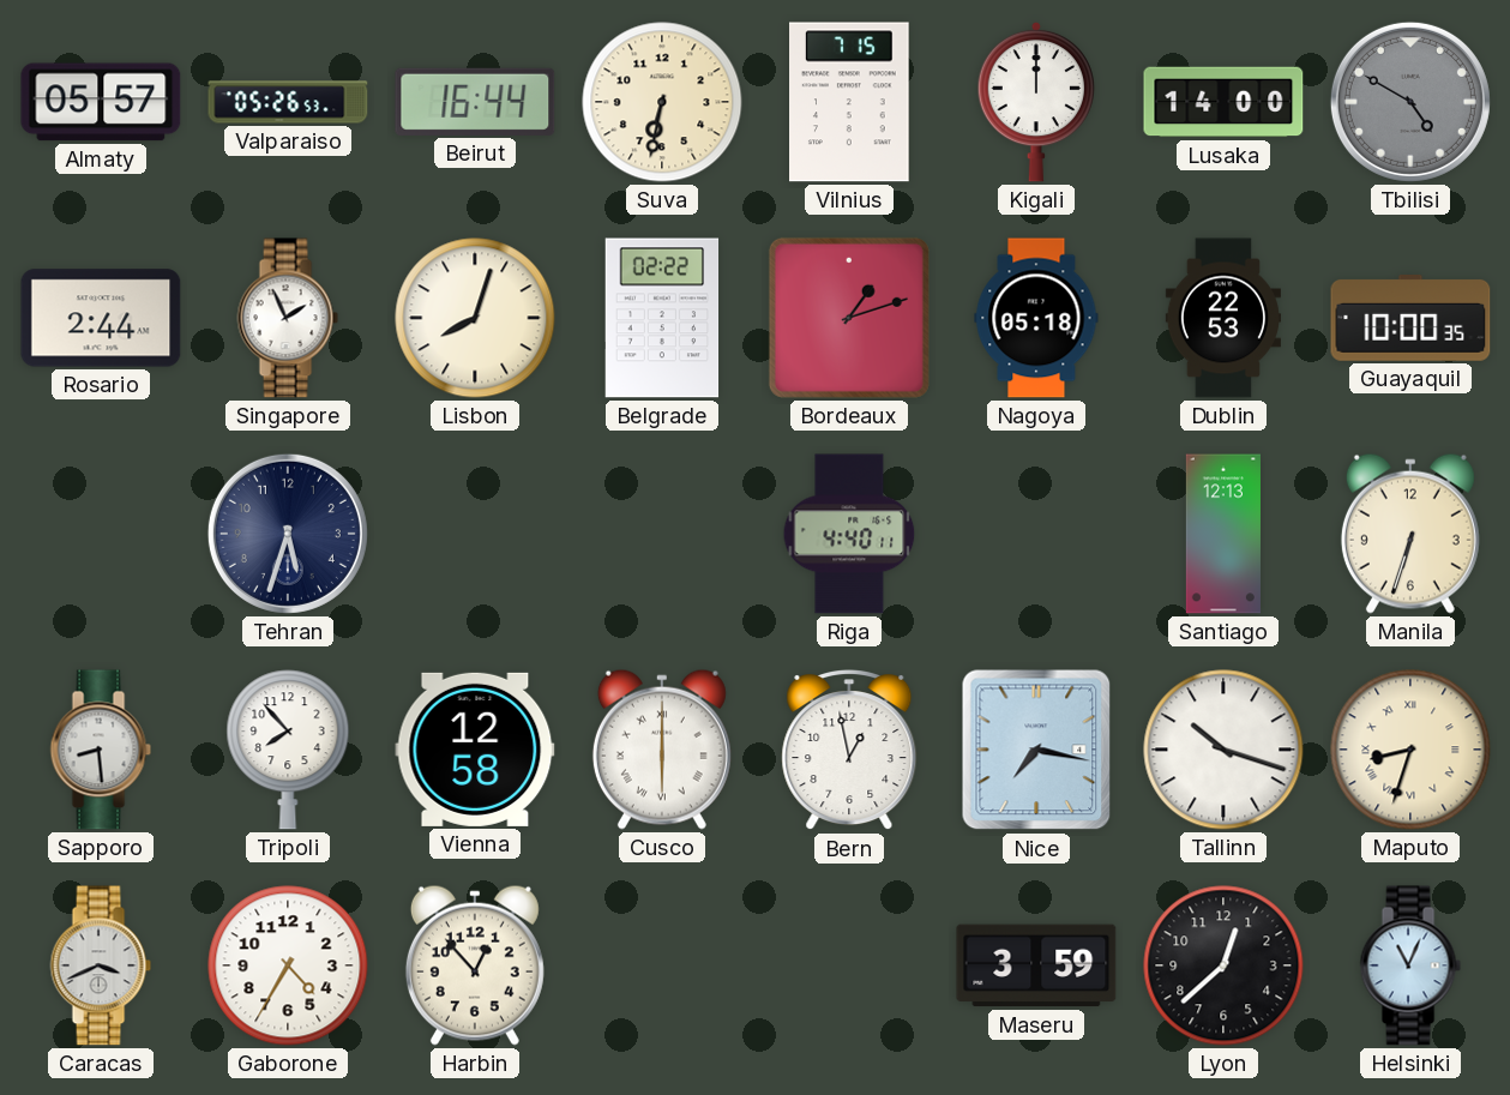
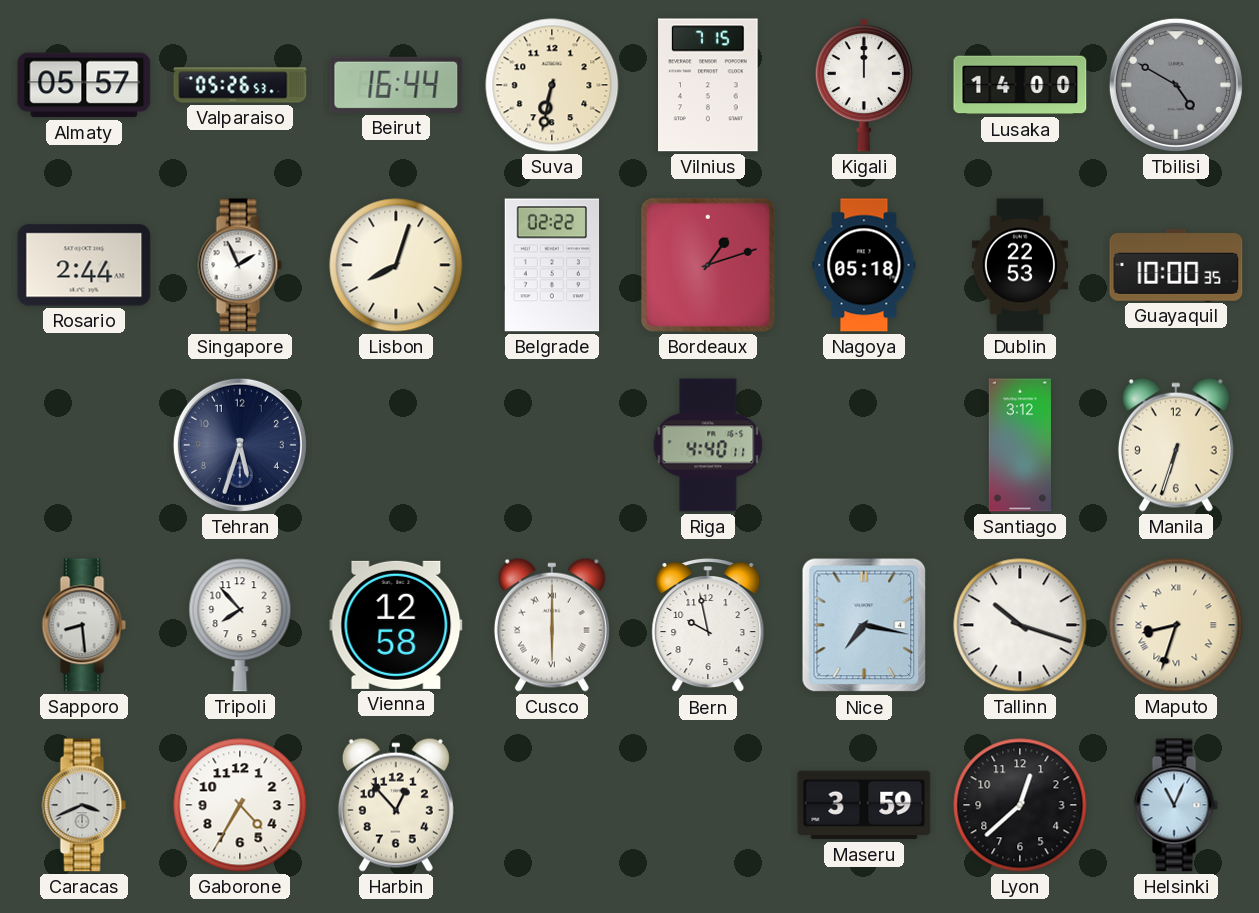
Santiago: 12:13 -> 3:12
Bern: 12:58 -> 9:58
